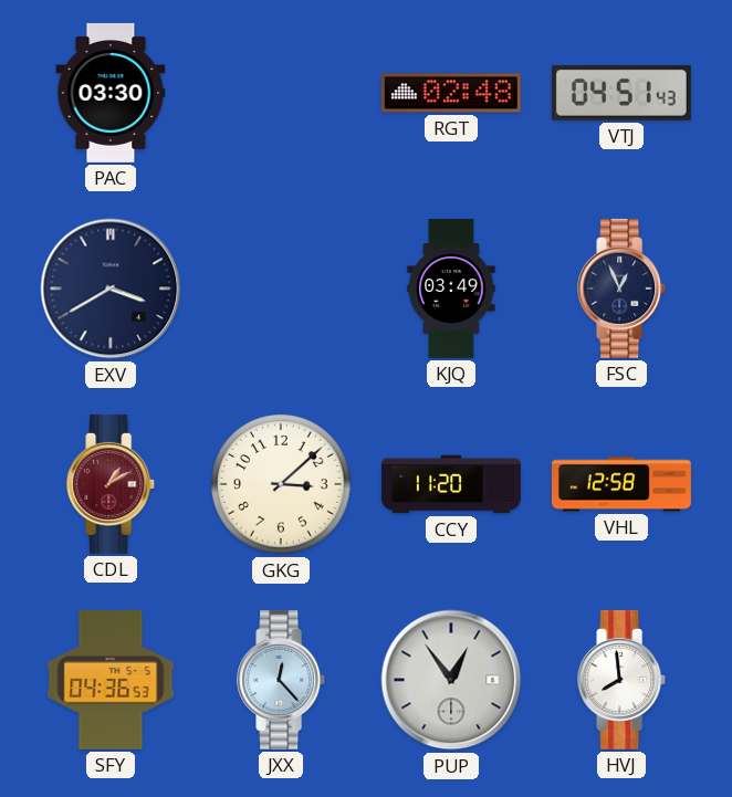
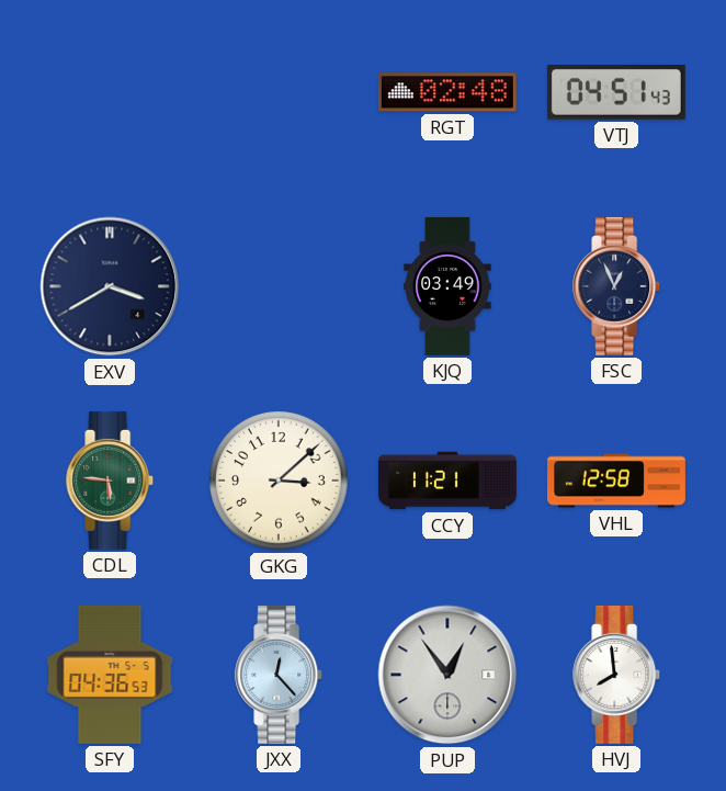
PAC: 03:30 -> none
CDL: 1:10 -> 5:46
CDL dial: burgundy -> green
CCY: 11:20 -> 11:21
